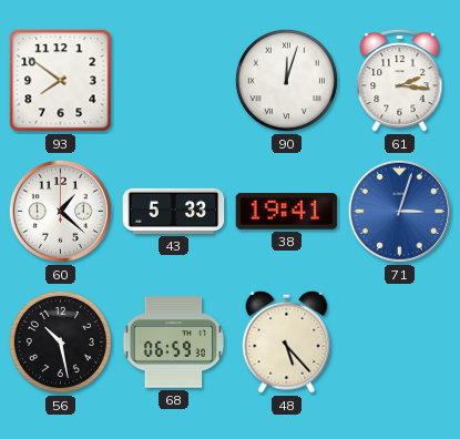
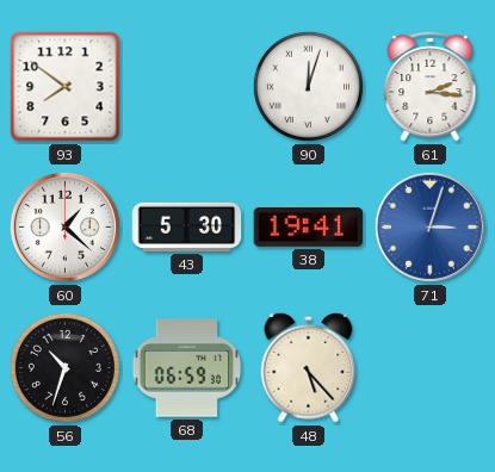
43: 5:33 -> 5:30
56: 10:28 -> 10:33
